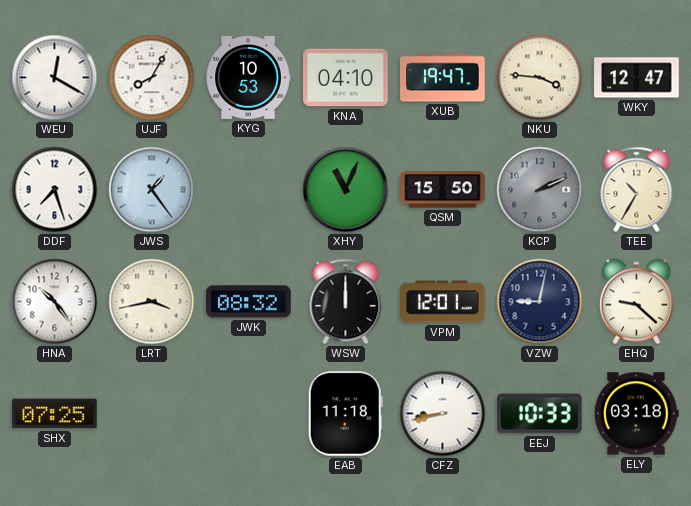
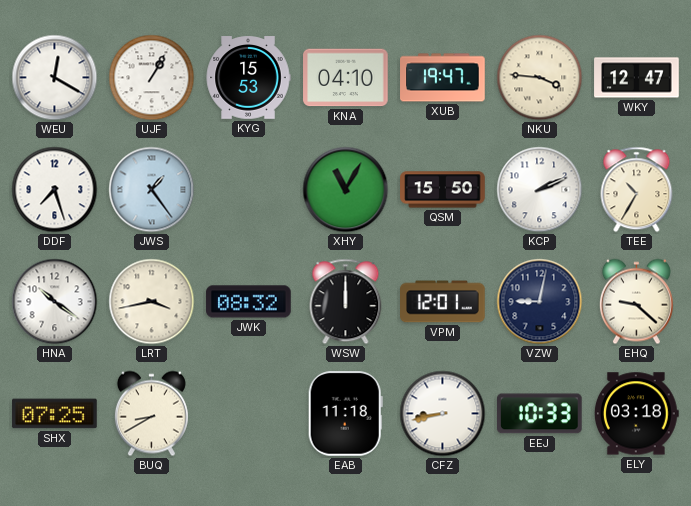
UJF: 8:05 -> 1:05
KYG: 10:53 -> 15:53
XHY: 11:04 -> 11:05
KCP dial: grey -> white
HNA: 10:24 -> 10:21
BUQ: none -> 8:40
